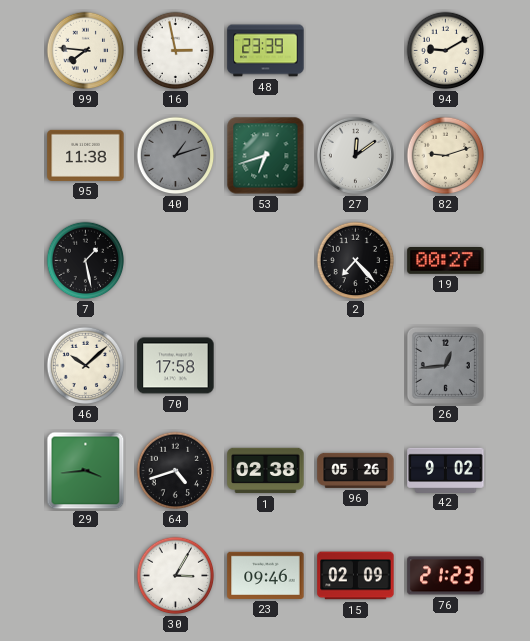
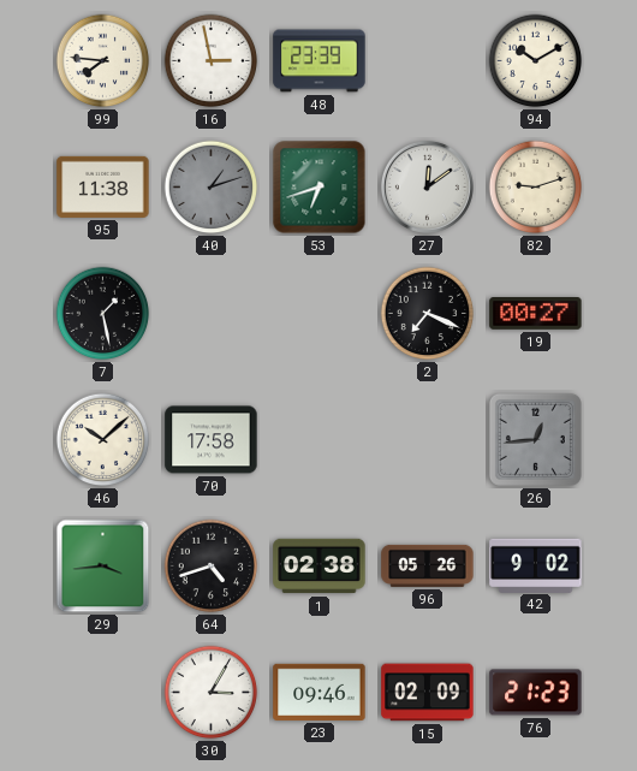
94: 9:10 -> 10:10
2: 7:23 -> 7:19
